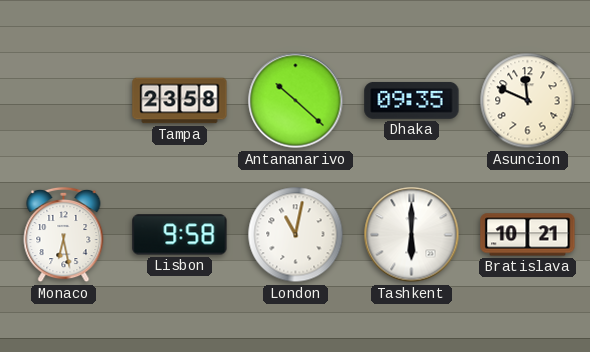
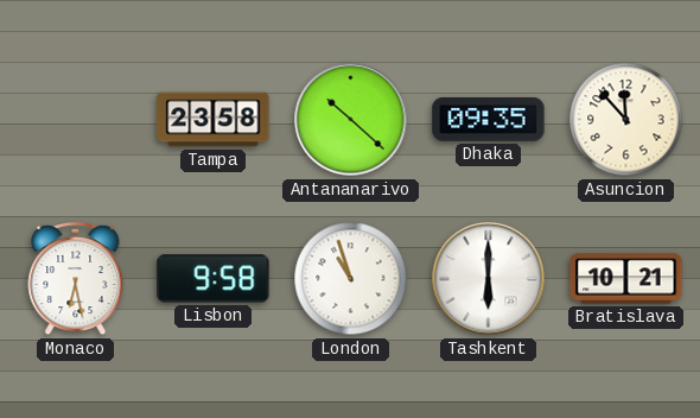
Asuncion: 11:49 -> 11:53
London: 11:02 -> 10:57
